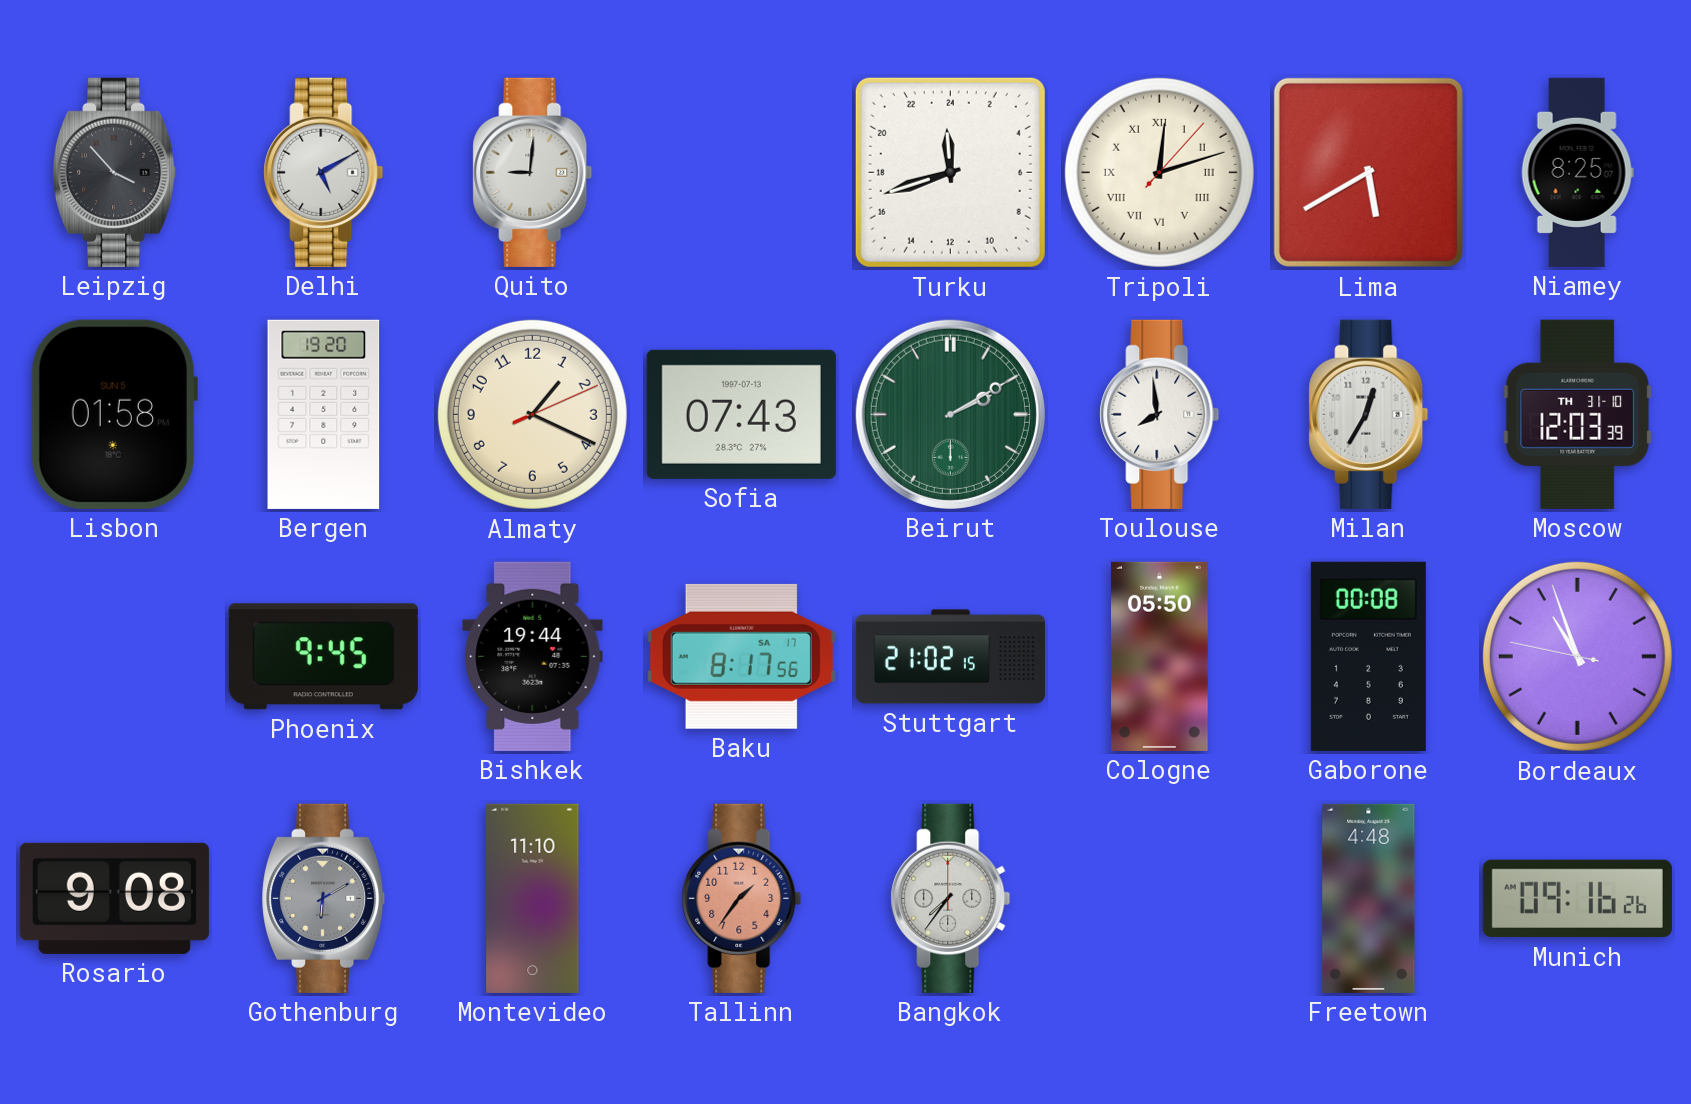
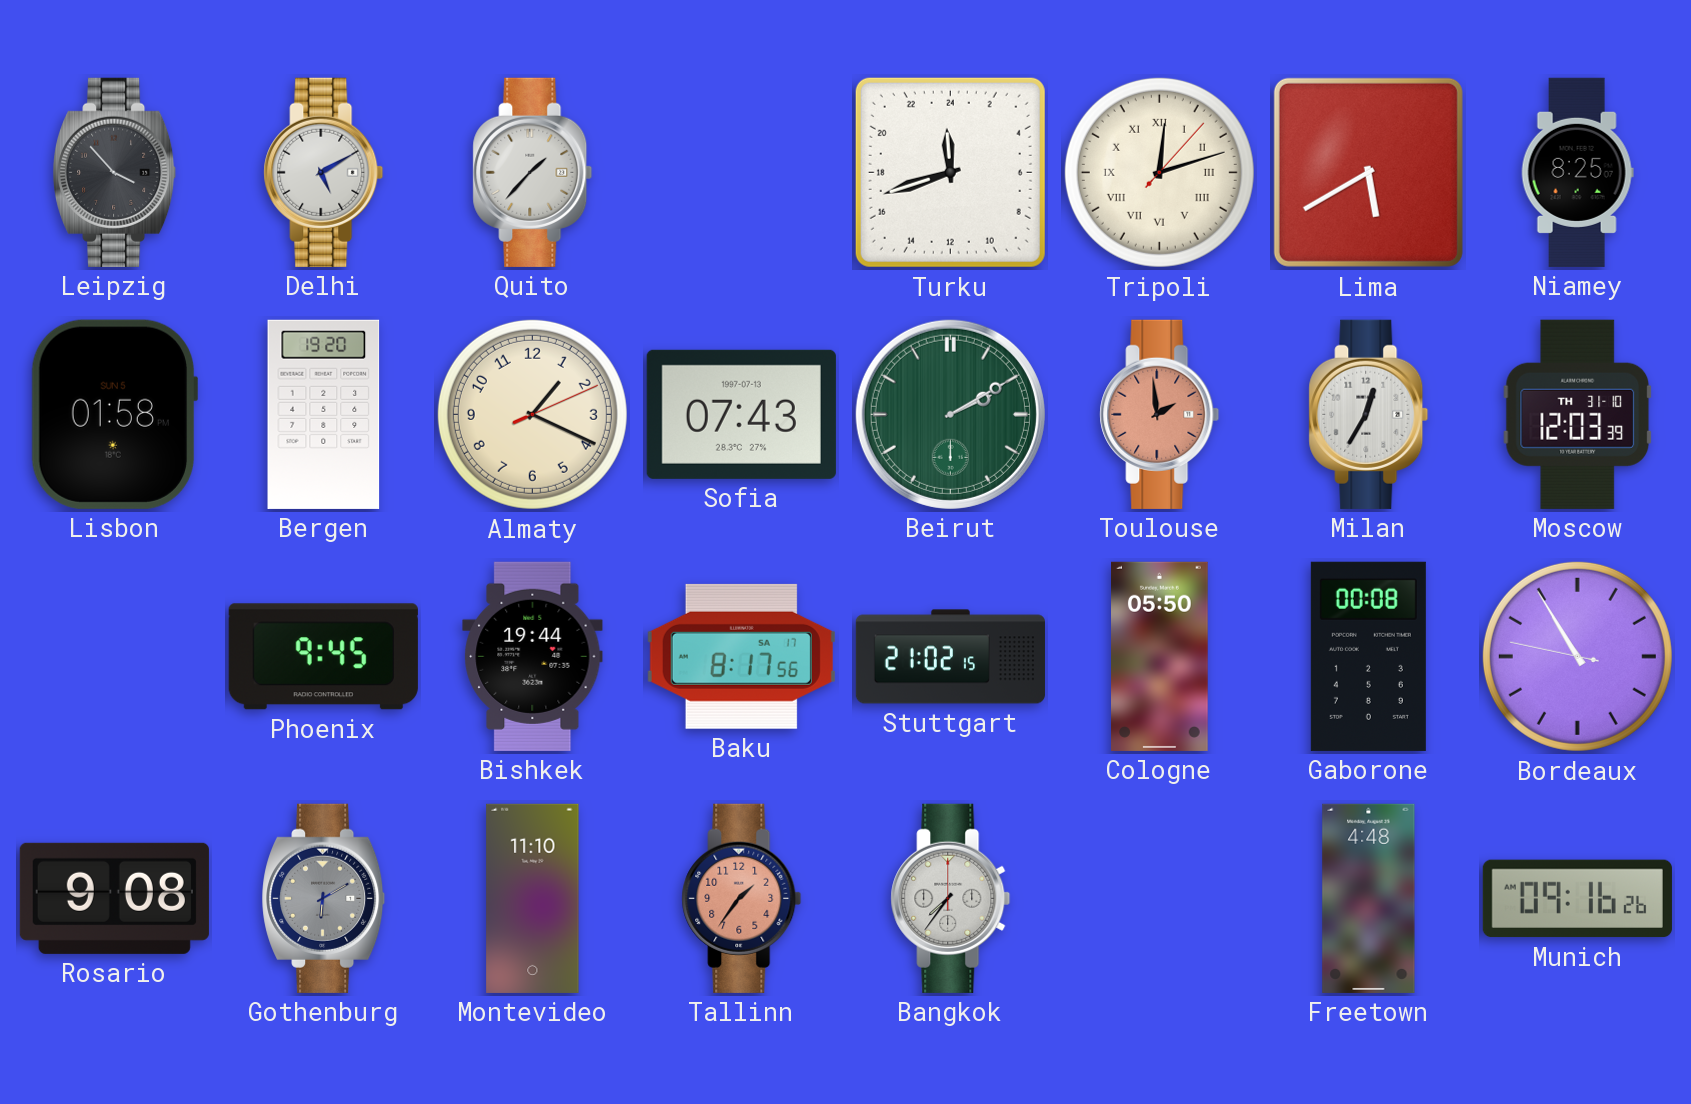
Quito: 9:01 -> 1:37
Toulouse: 7:59 -> 1:59
Toulouse dial: white -> salmon
Bordeaux: 10:56 -> 10:54
